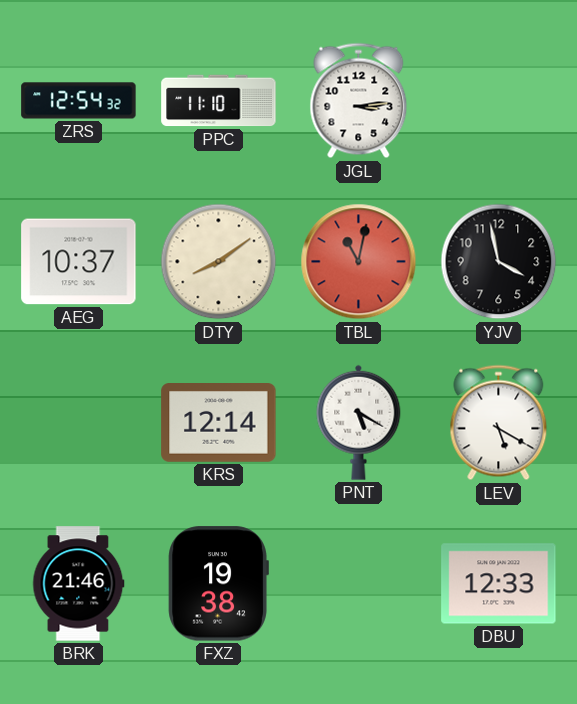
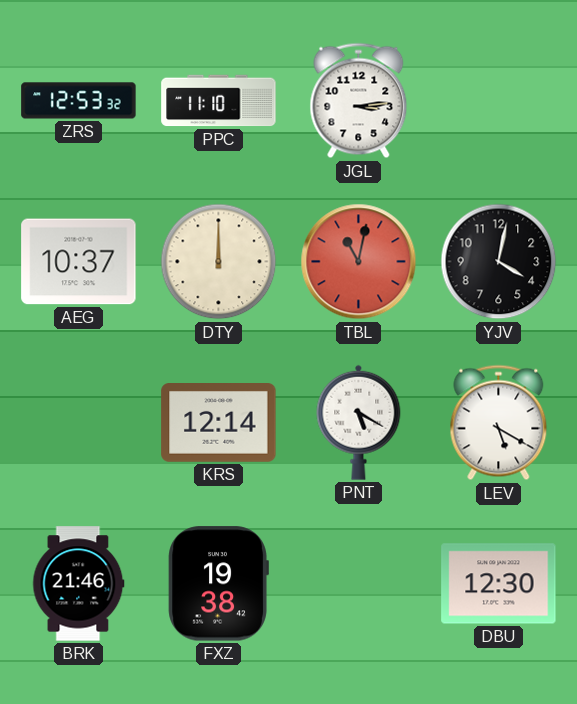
ZRS: 12:54 -> 12:53
DTY: 8:09 -> 12:00
YJV: 3:58 -> 4:02
DBU: 12:33 -> 12:30
